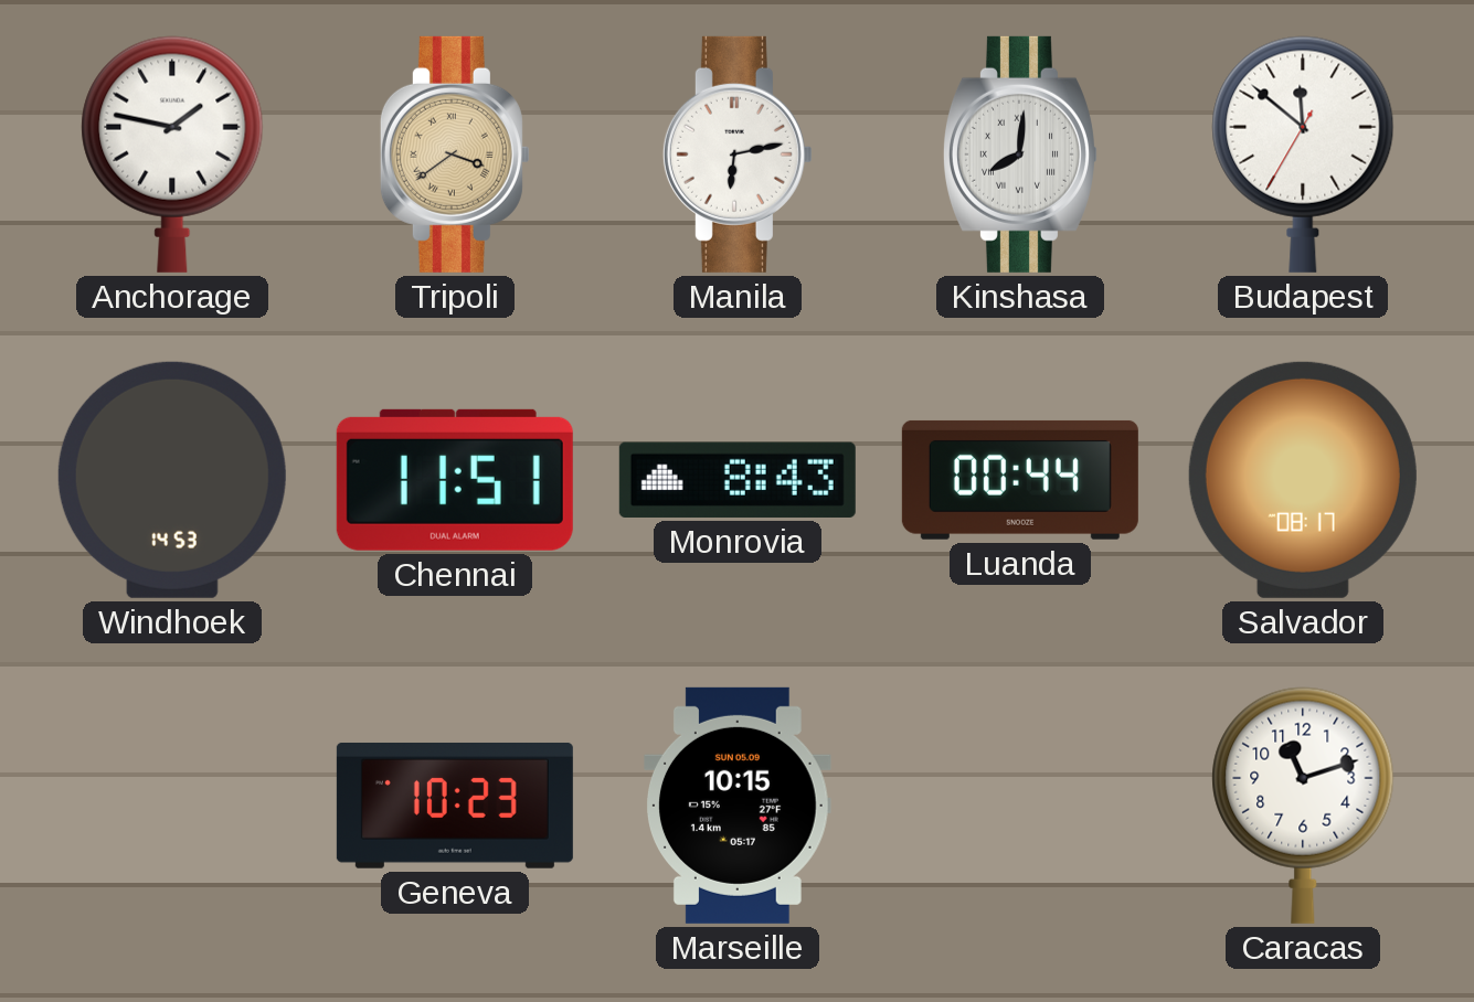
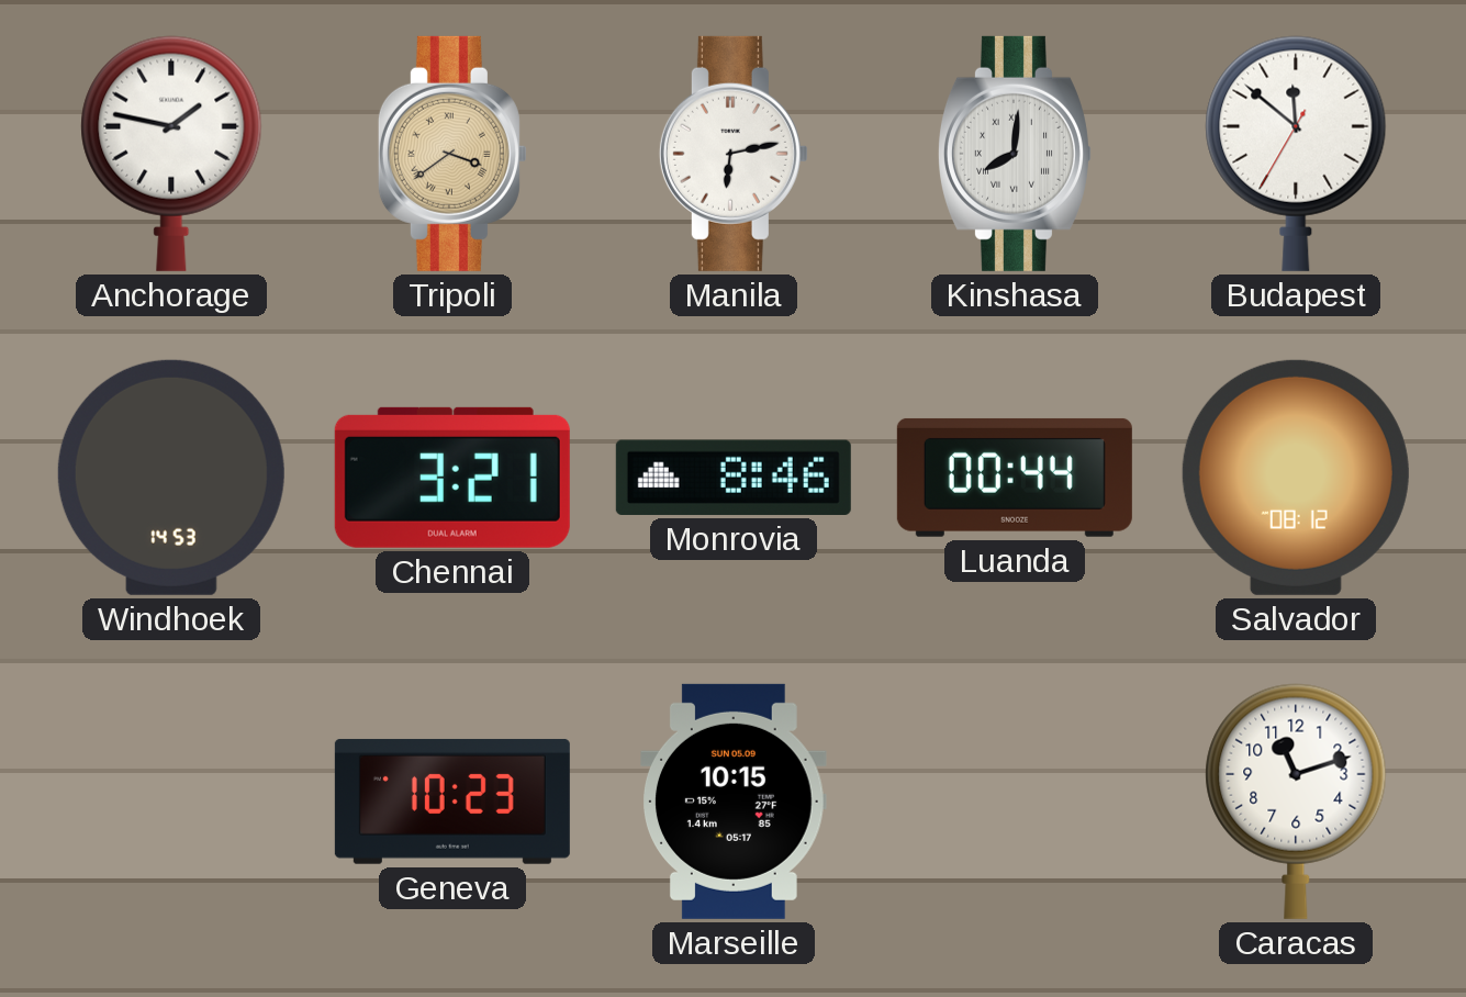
Chennai: 11:51 -> 3:21
Monrovia: 8:43 -> 8:46
Salvador: 08:17 -> 08:12
